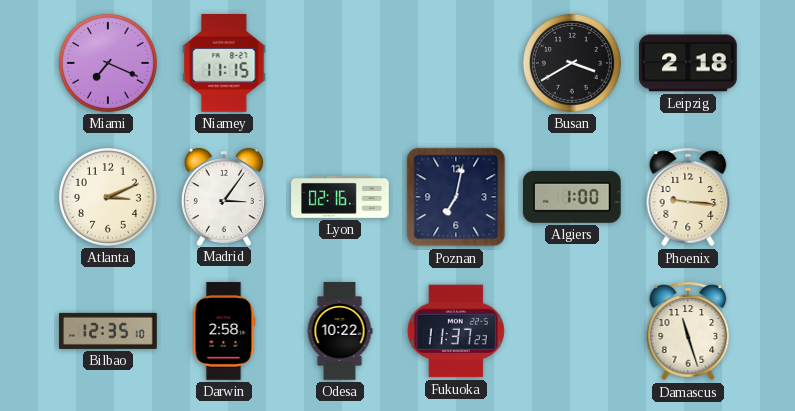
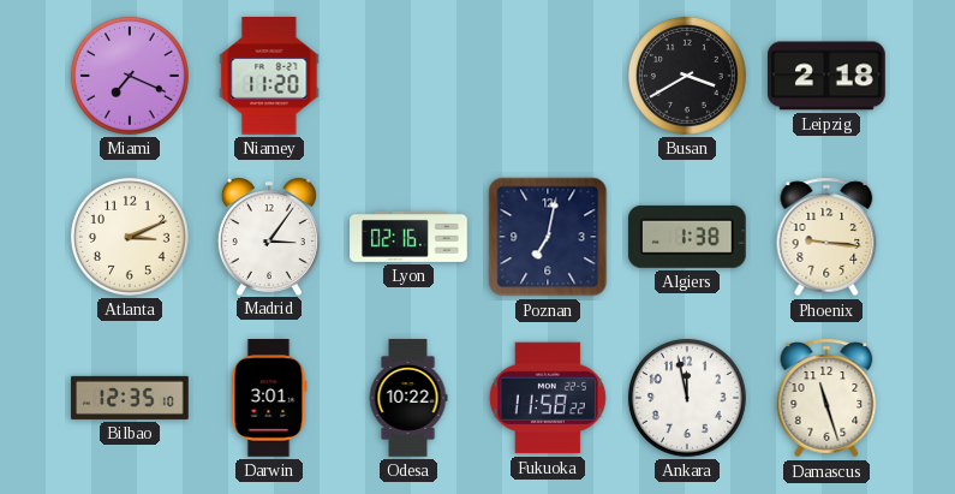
Niamey: 11:15 -> 11:20
Algiers: 1:00 -> 1:38
Darwin: 2:58 -> 3:01
Fukuoka: 11:37 -> 11:58
Ankara: none -> 11:58
